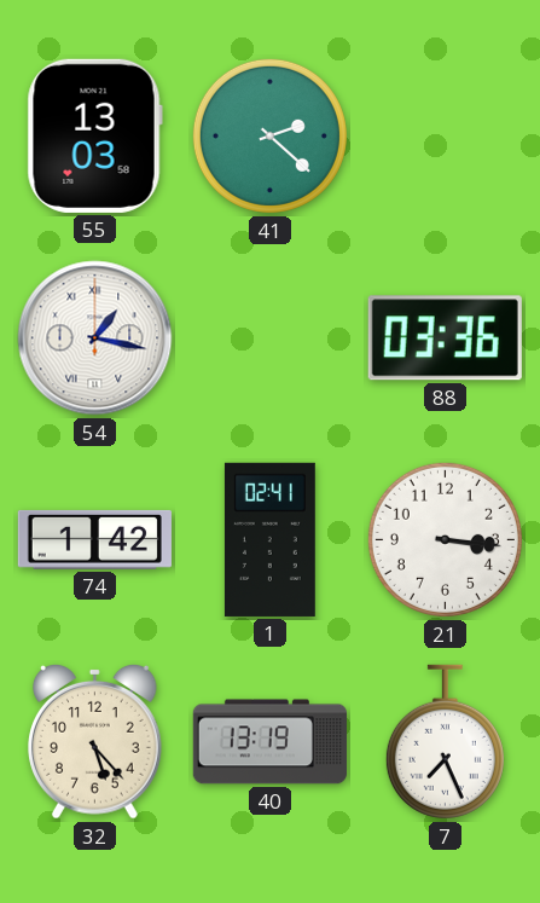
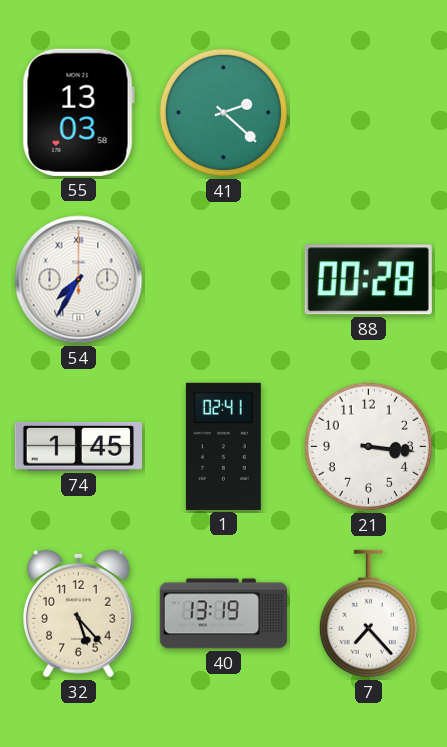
54: 1:17 -> 7:35
88: 03:36 -> 00:28
74: 1:42 -> 1:45
7: 7:26 -> 7:23
